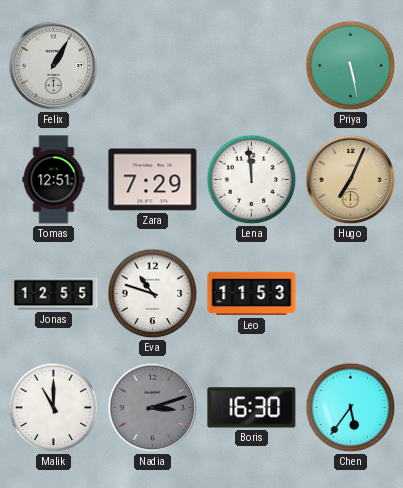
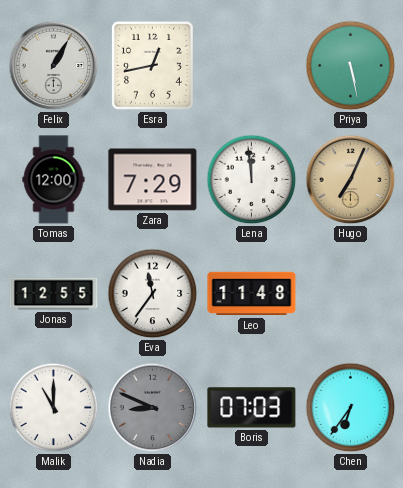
Esra: none -> 12:43
Tomas: 12:51 -> 12:00
Eva: 10:48 -> 11:36
Leo: 11:53 -> 11:48
Nadia: 3:12 -> 8:49
Boris: 16:30 -> 07:03
Chen: 5:36 -> 6:36
